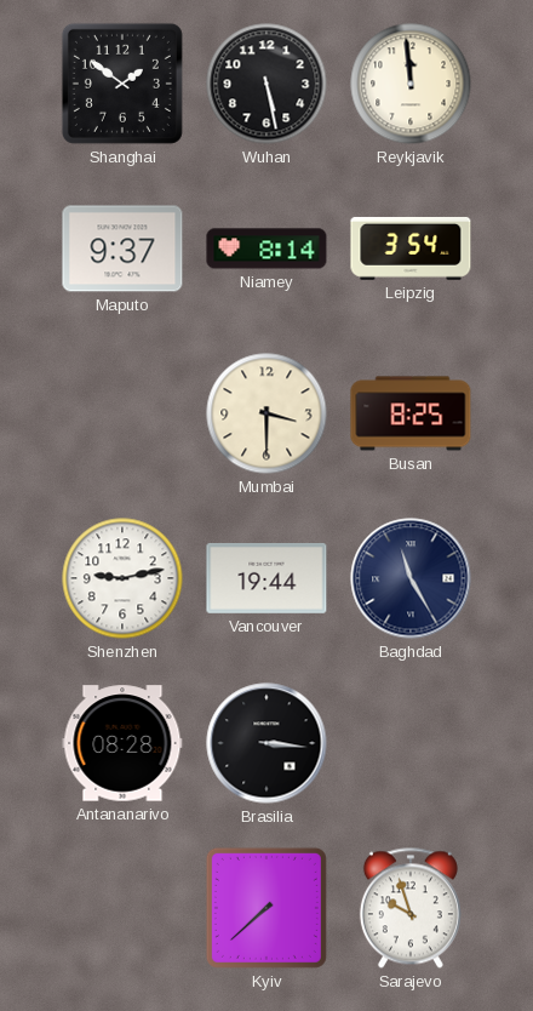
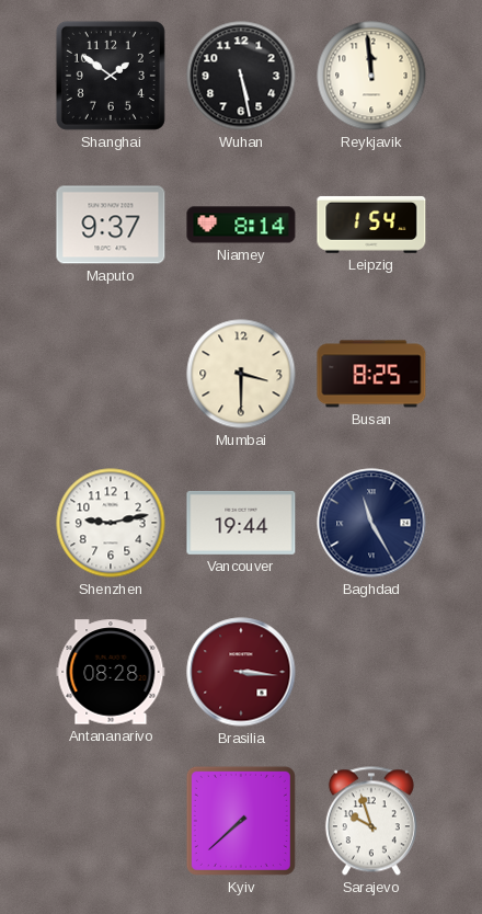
Leipzig: 3:54 -> 1:54
Brasilia dial: black -> burgundy
